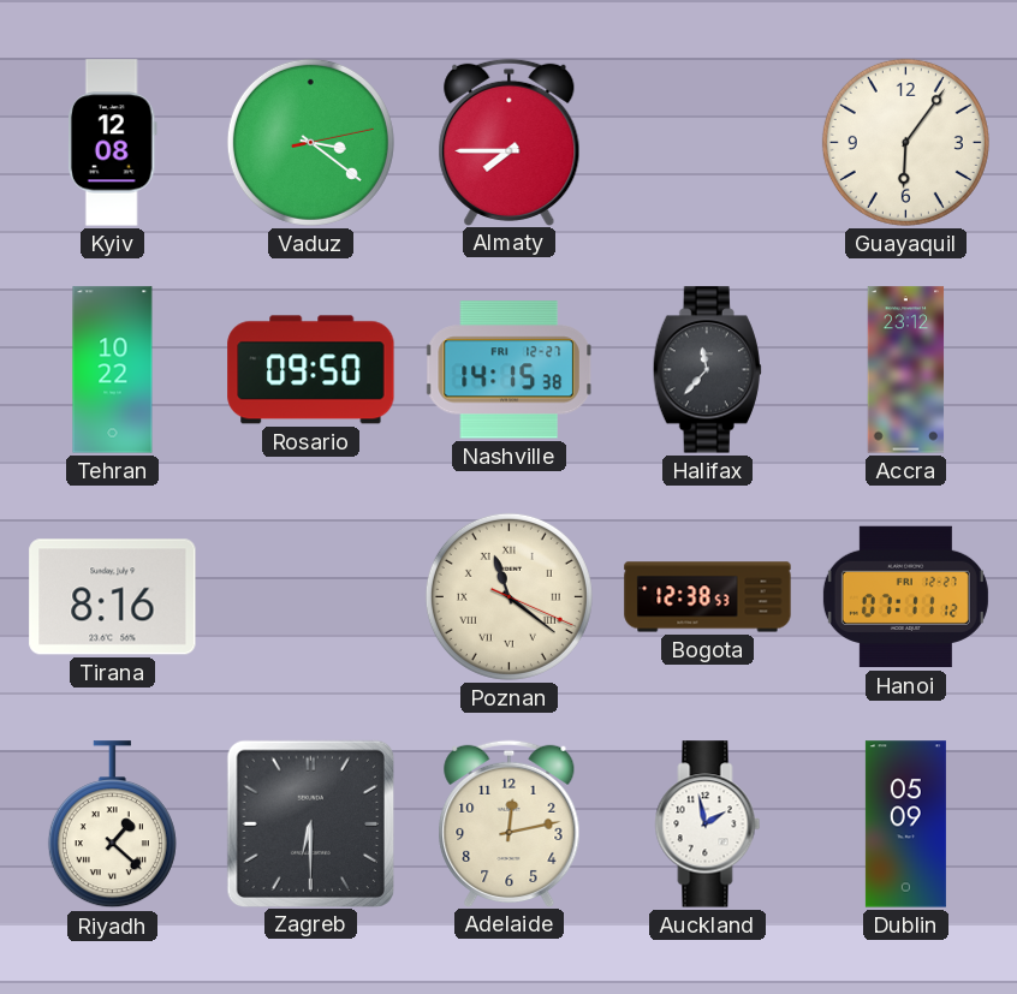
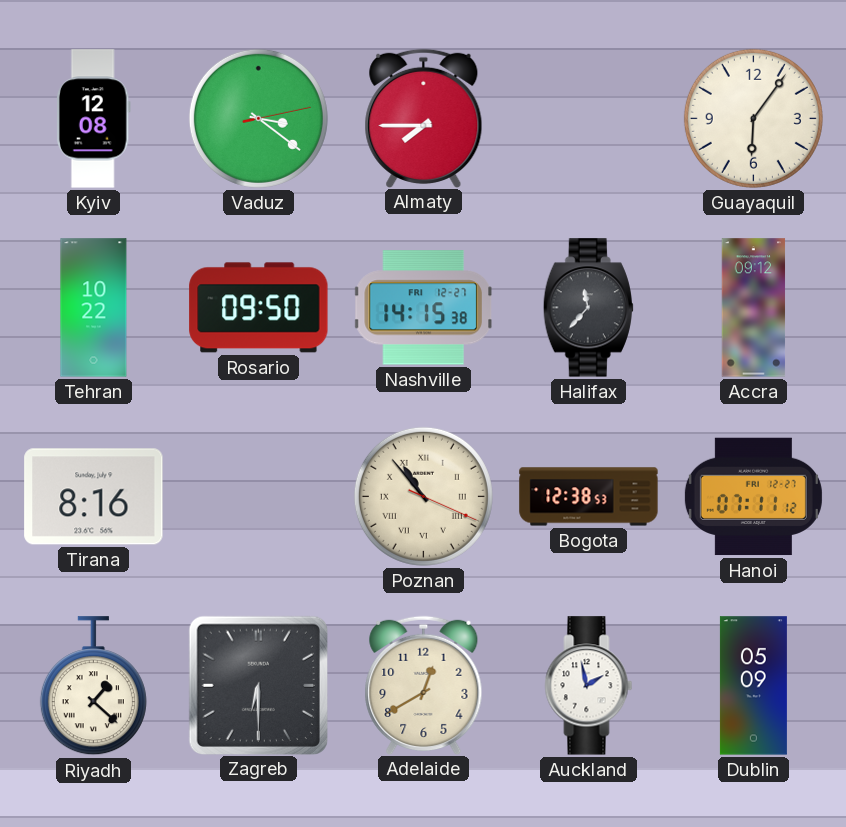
Accra: 23:12 -> 09:12
Poznan: 11:21 -> 10:53
Adelaide: 12:13 -> 12:40
